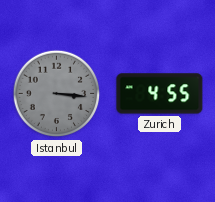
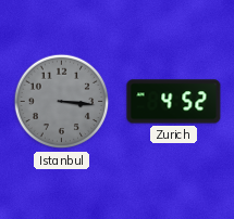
Zurich: 4:55 -> 4:52
